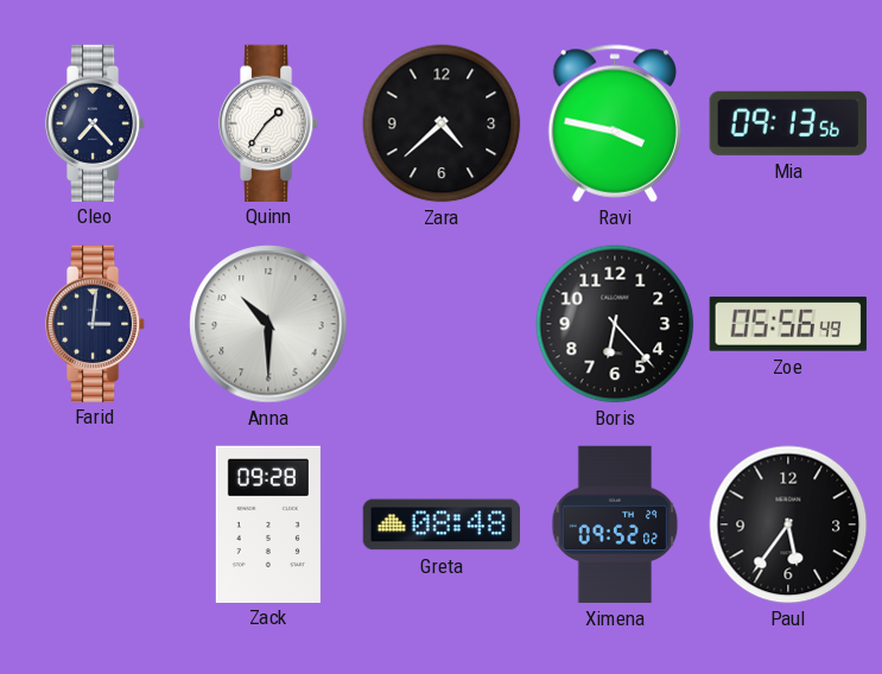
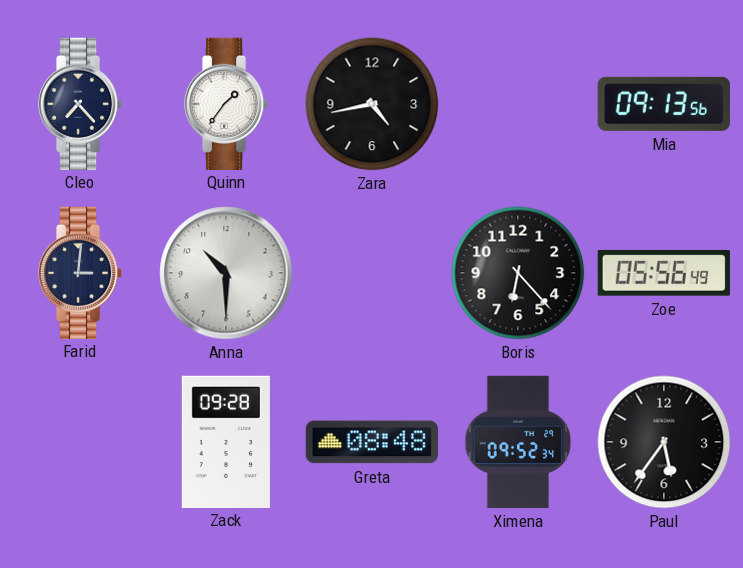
Zara: 4:38 -> 4:43
Ravi: 3:47 -> none
Ximena: 09:52:02 -> 09:52:34
